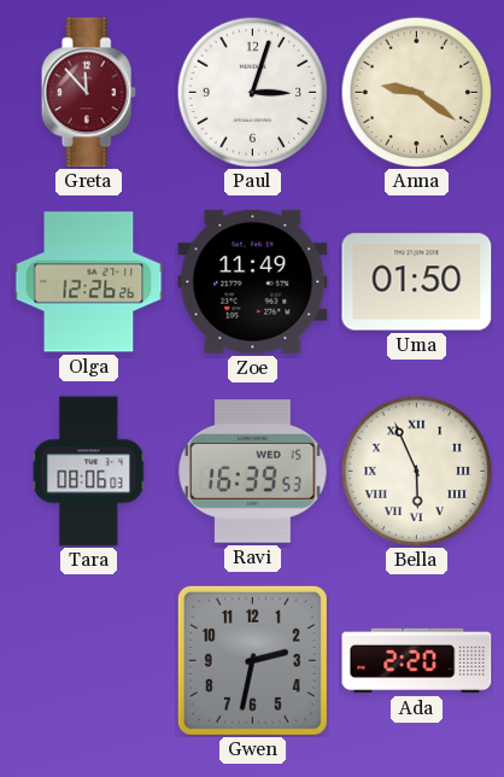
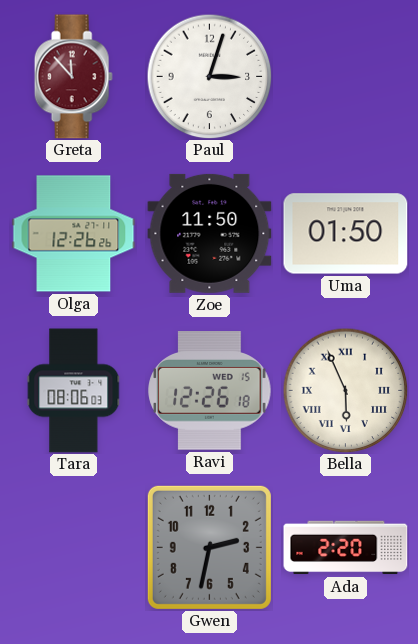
Anna: 9:21 -> none
Zoe: 11:49 -> 11:50
Ravi: 16:39 -> 12:26
